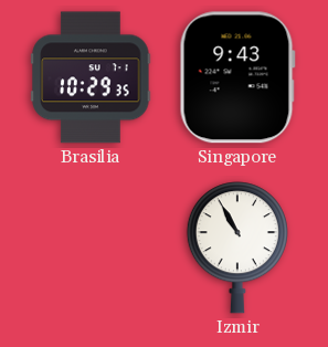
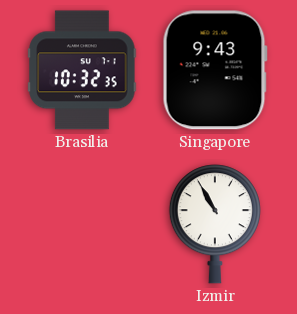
Brasilia: 10:29 -> 10:32
